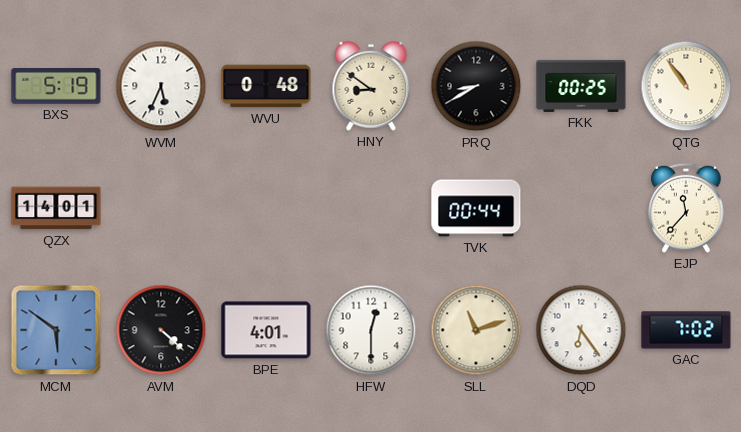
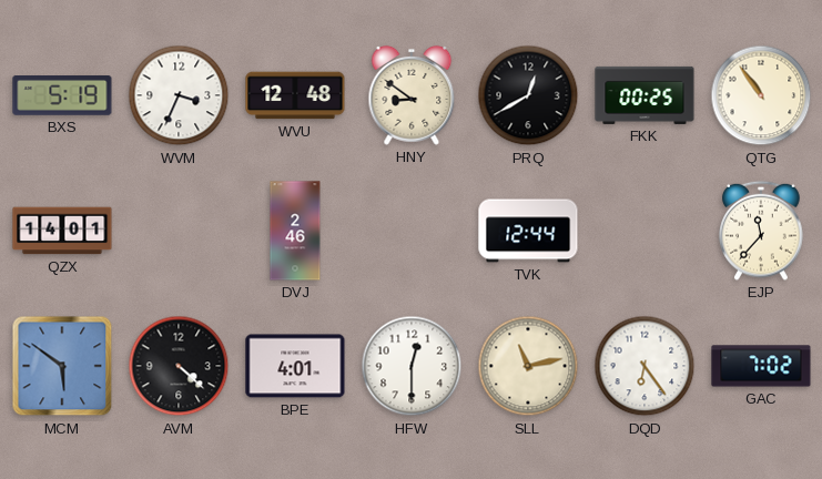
WVM: 5:34 -> 3:34
WVU: 0:48 -> 12:48
PRQ: 8:40 -> 12:40
DVJ: none -> 2:46
TVK: 00:44 -> 12:44
SLL: 11:12 -> 11:13
